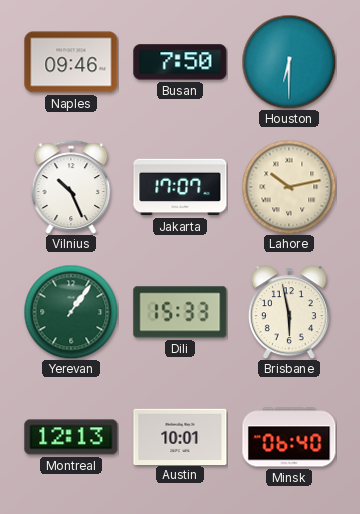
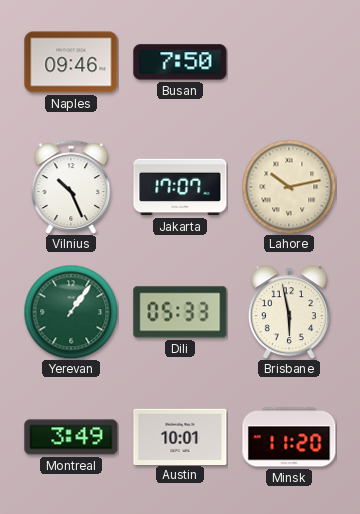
Houston: 6:30 -> none
Dili: 15:33 -> 05:33
Montreal: 12:13 -> 3:49
Minsk: 06:40 -> 11:20
